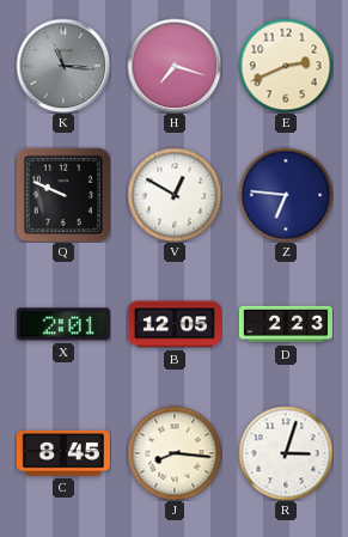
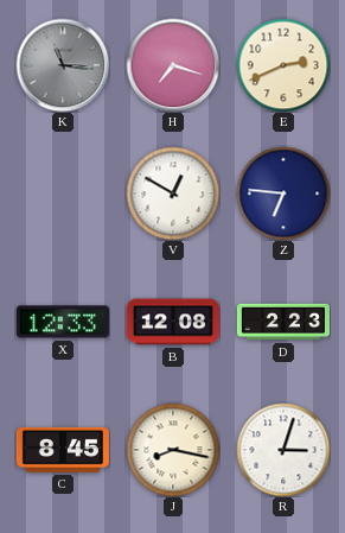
Q: 9:49 -> none
X: 2:01 -> 12:33
B: 12:05 -> 12:08
J: 8:16 -> 8:17
